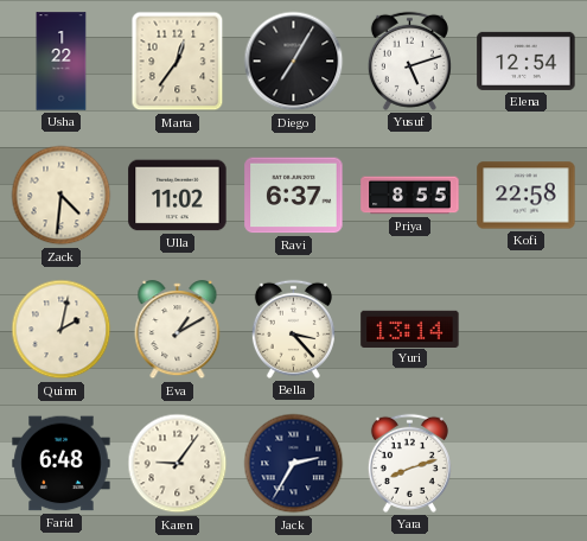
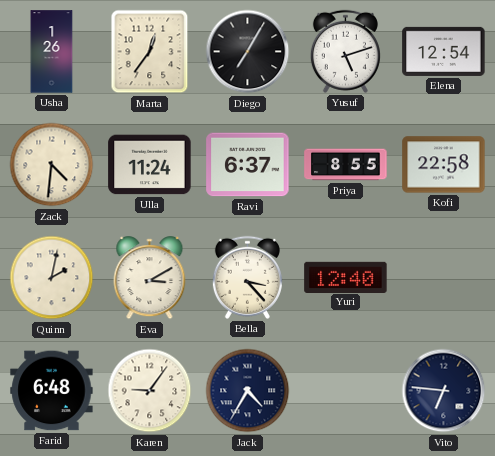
Usha: 1:22 -> 1:26
Ulla: 11:02 -> 11:24
Eva: 1:10 -> 3:10
Yuri: 13:14 -> 12:40
Jack: 2:35 -> 4:35
Yara: 8:12 -> none
Vito: none -> 6:46
